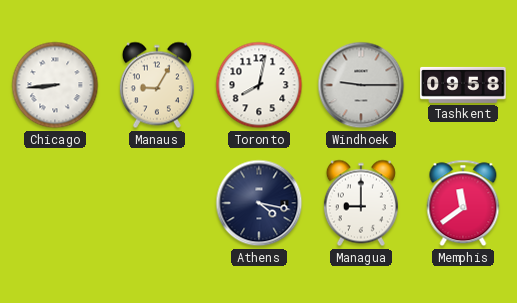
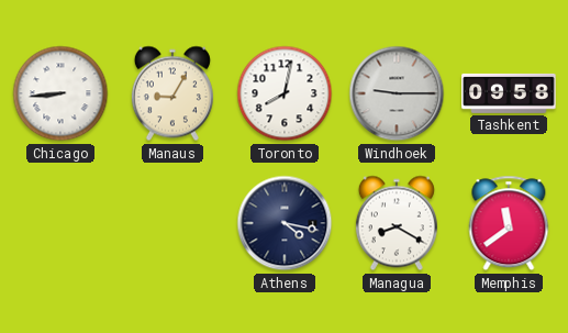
Managua: 9:00 -> 8:20
